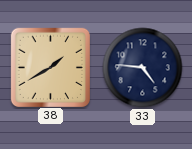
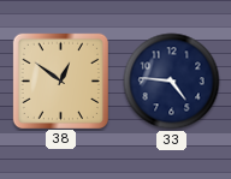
38: 1:40 -> 12:51
